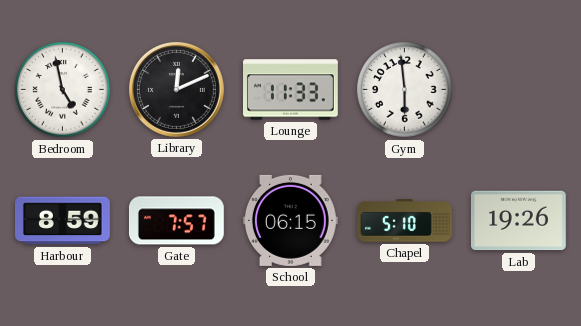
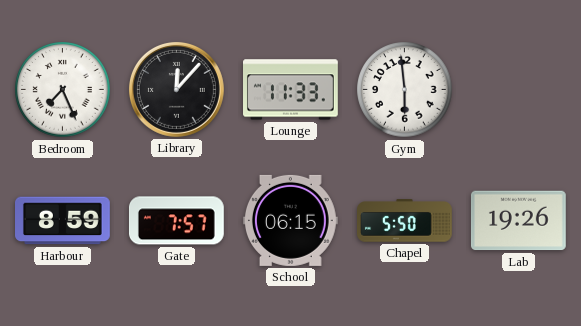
Bedroom: 4:58 -> 7:26
Library: 12:11 -> 12:07
Chapel: 5:10 -> 5:50
